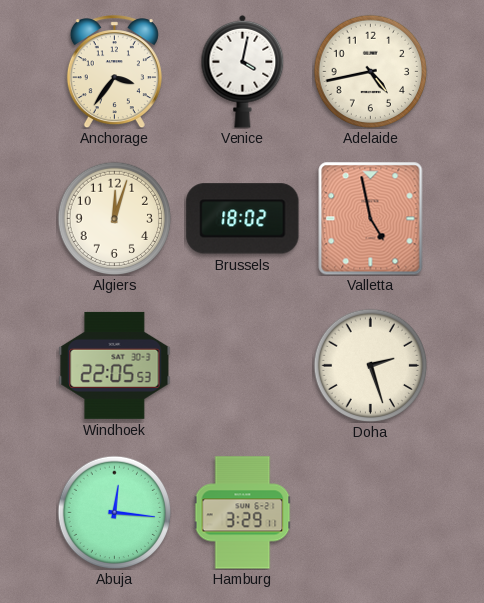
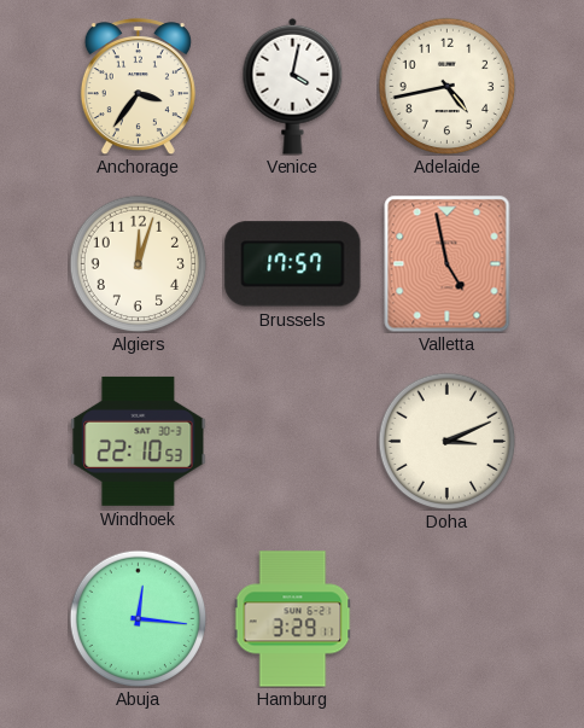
Brussels: 18:02 -> 17:57
Windhoek: 22:05 -> 22:10
Doha: 2:27 -> 3:11
